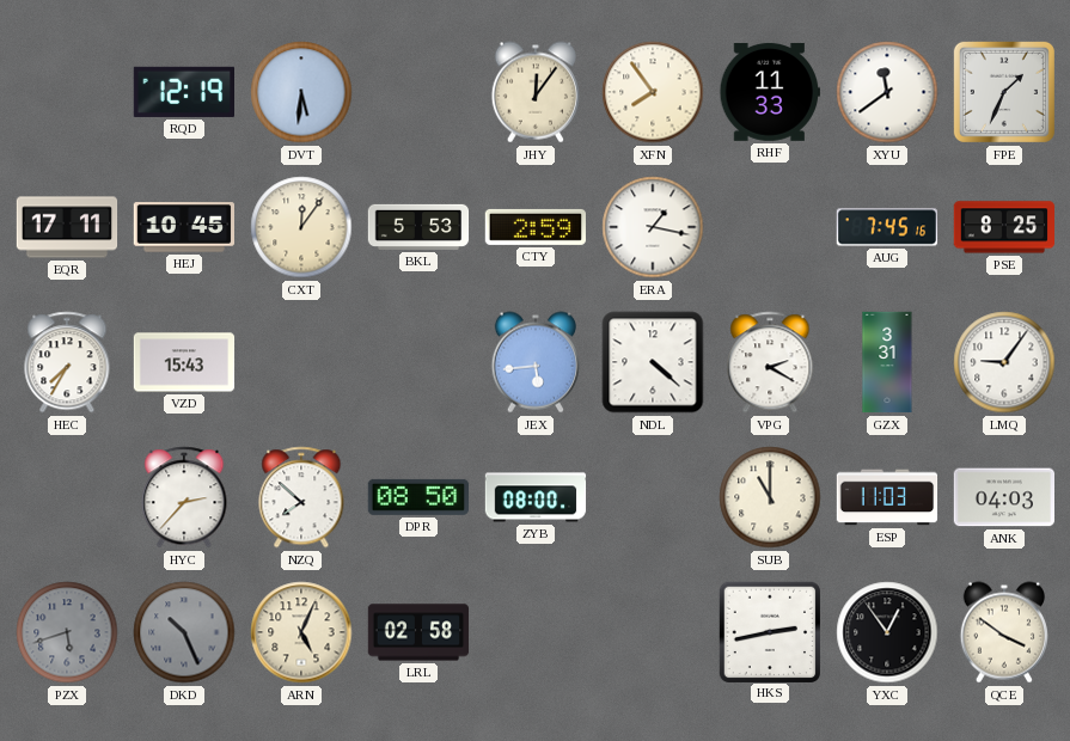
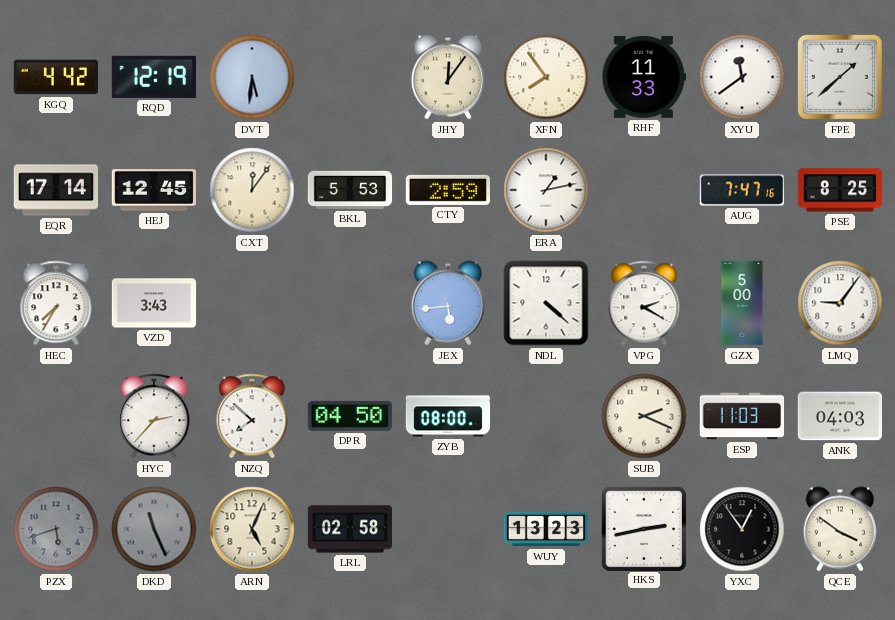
KGQ: none -> 4:42
FPE: 1:34 -> 1:38
EQR: 17:11 -> 17:14
HEJ: 10:45 -> 12:45
ERA: 1:17 -> 1:13
AUG: 7:45 -> 7:47
VZD: 15:43 -> 3:43
GZX: 3:31 -> 5:00
DPR: 08:50 -> 04:50
SUB: 11:00 -> 2:19
DKD: 10:26 -> 11:26
WUY: none -> 13:23
